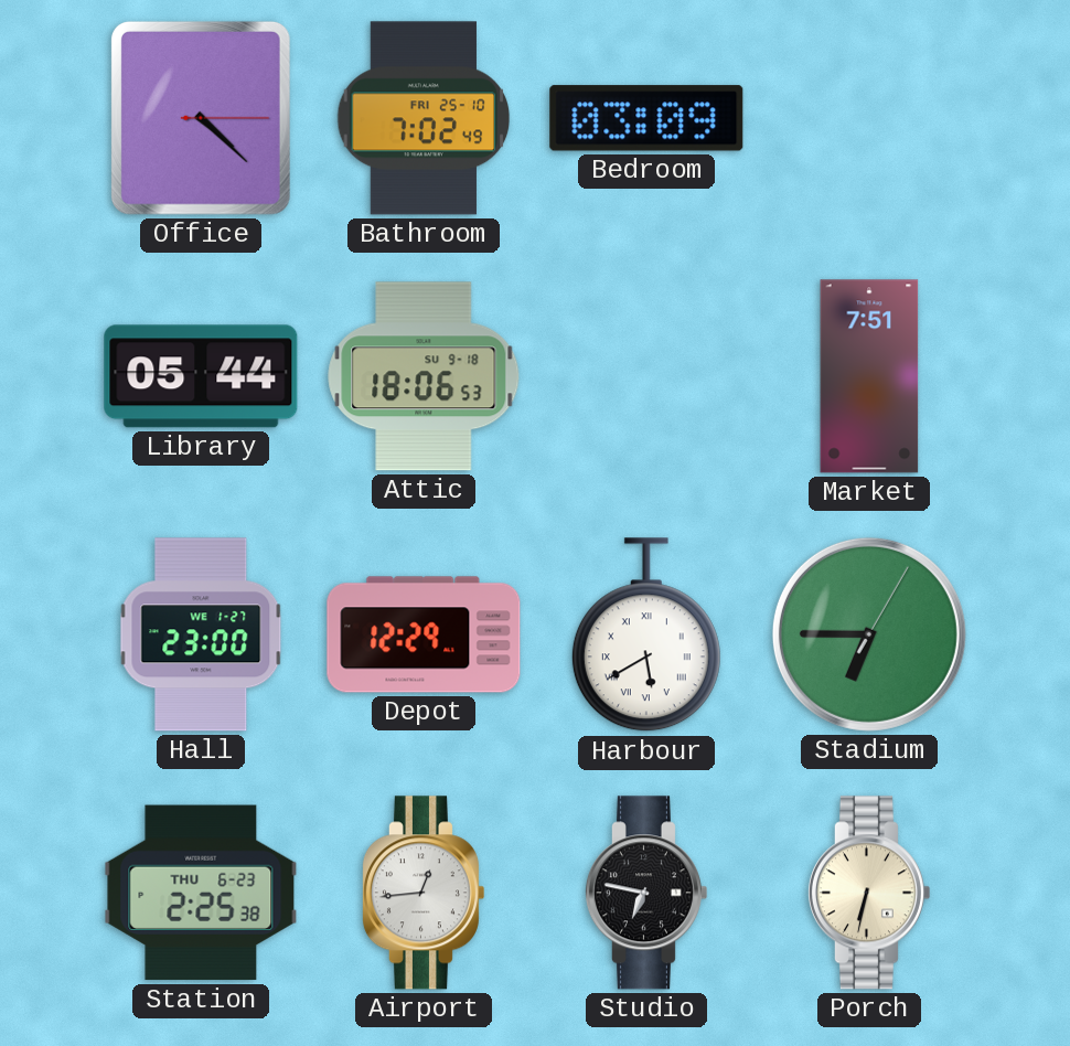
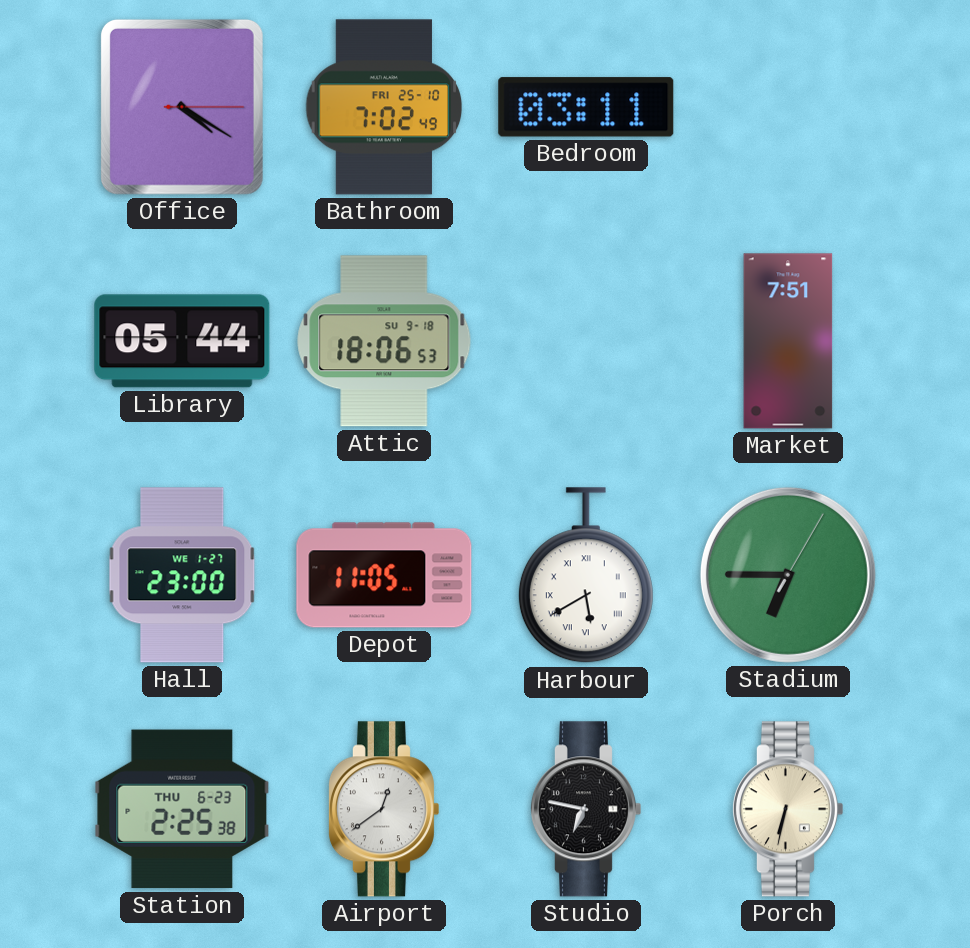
Office: 4:22 -> 4:20
Bedroom: 03:09 -> 03:11
Depot: 12:29 -> 11:05
Airport: 12:44 -> 12:39
